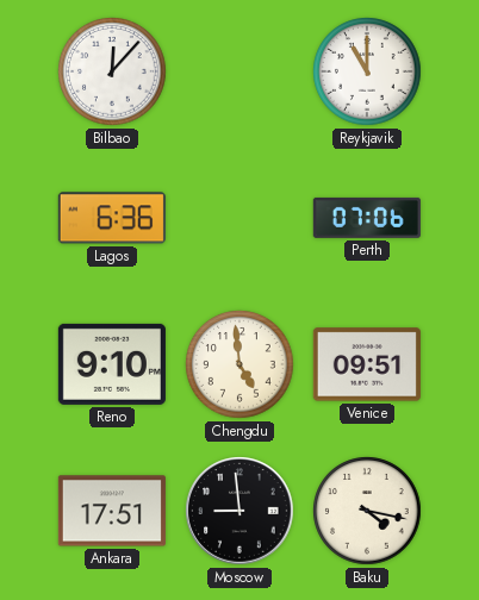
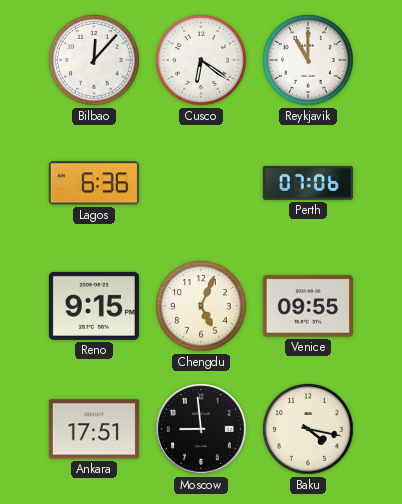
Cusco: none -> 6:21
Reno: 9:10 -> 9:15
Chengdu: 4:59 -> 5:04
Venice: 09:51 -> 09:55
